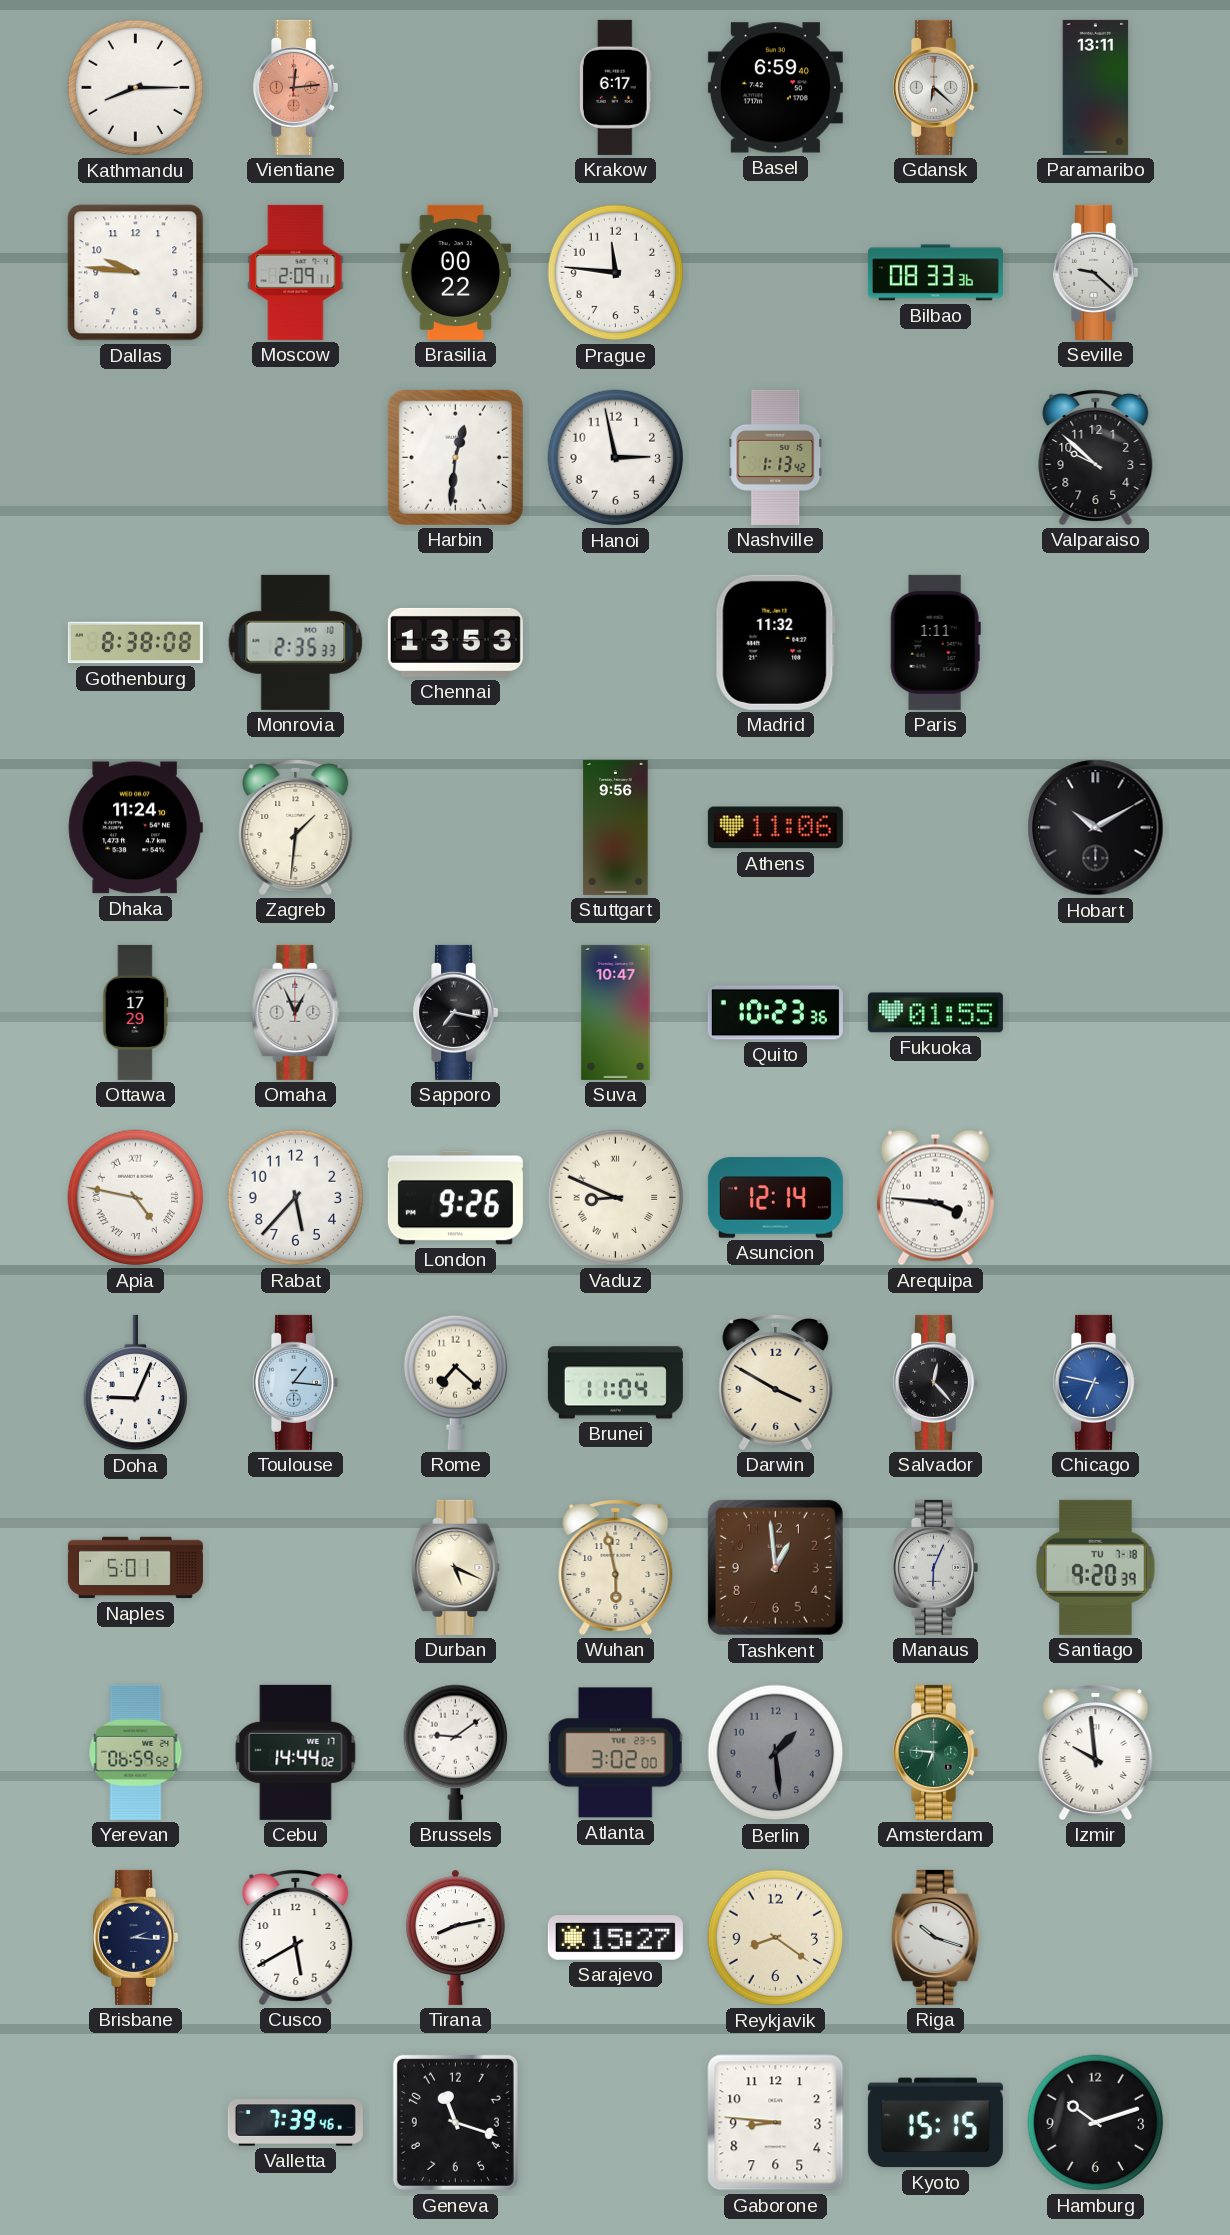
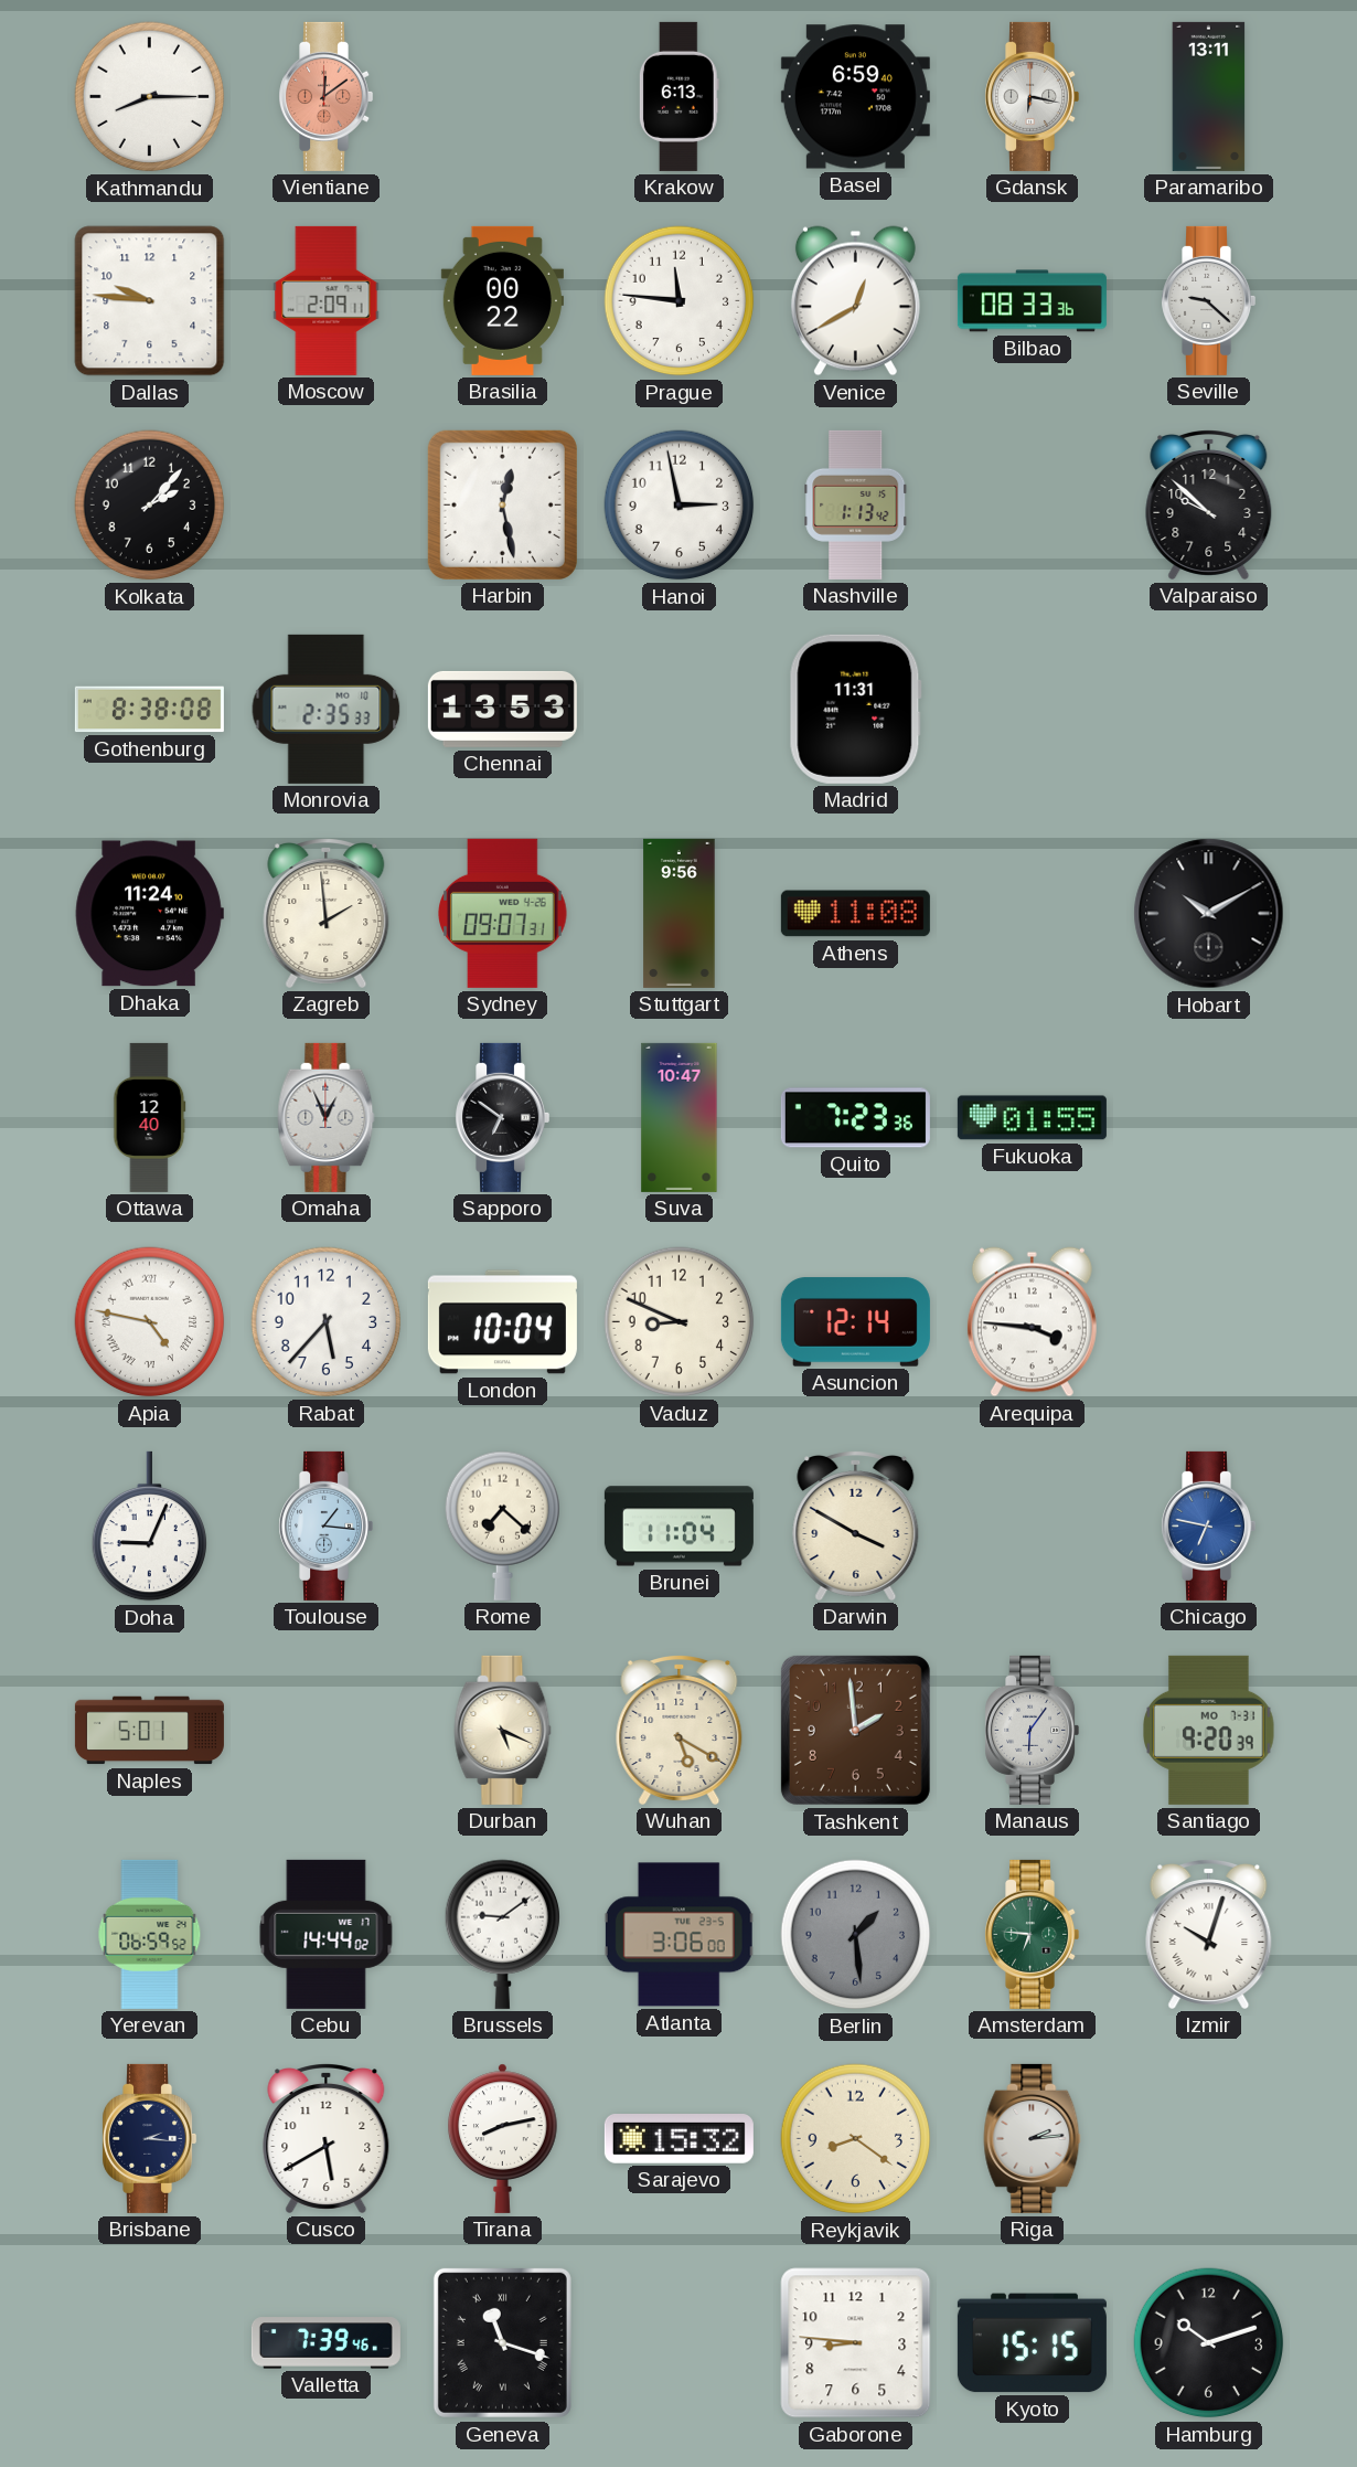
Vientiane: 12:14 -> 12:09
Krakow: 6:17 -> 6:13
Gdansk: 6:22 -> 6:17
Venice: none -> 12:40
Kolkata: none -> 2:07
Harbin: 12:31 -> 12:28
Madrid: 11:32 -> 11:31
Paris: 1:11 -> none
Zagreb: 1:31 -> 1:59
Sydney: none -> 09:07
Athens: 11:06 -> 11:08
Ottawa: 17:29 -> 12:40
Sapporo: 7:17 -> 6:51
Quito: 10:23 -> 7:23
London: 9:26 -> 10:04
Vaduz numerals: Roman -> Arabic
Salvador: 12:23 -> none
Wuhan: 5:58 -> 5:20
Tashkent: 12:59 -> 1:59
Manaus: 6:04 -> 6:06
Santiago date: TU 7-18 -> MO 7-31
Atlanta: 3:02 -> 3:06
Izmir: 9:59 -> 10:03
Sarajevo: 15:27 -> 15:32
Riga: 10:18 -> 2:14
Geneva numerals: Arabic -> Roman
